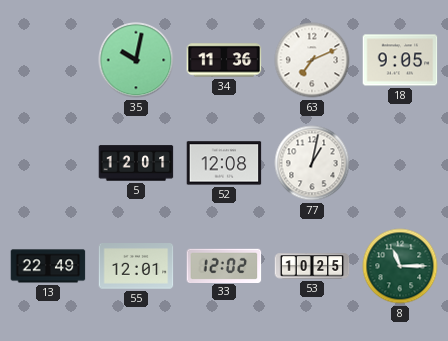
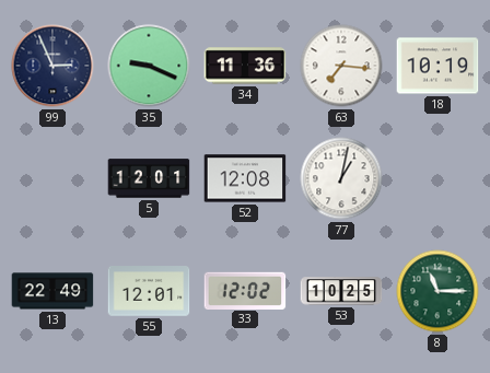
99: none -> 2:56
35: 10:02 -> 9:19
63: 7:11 -> 7:16
18: 9:05 -> 10:19
